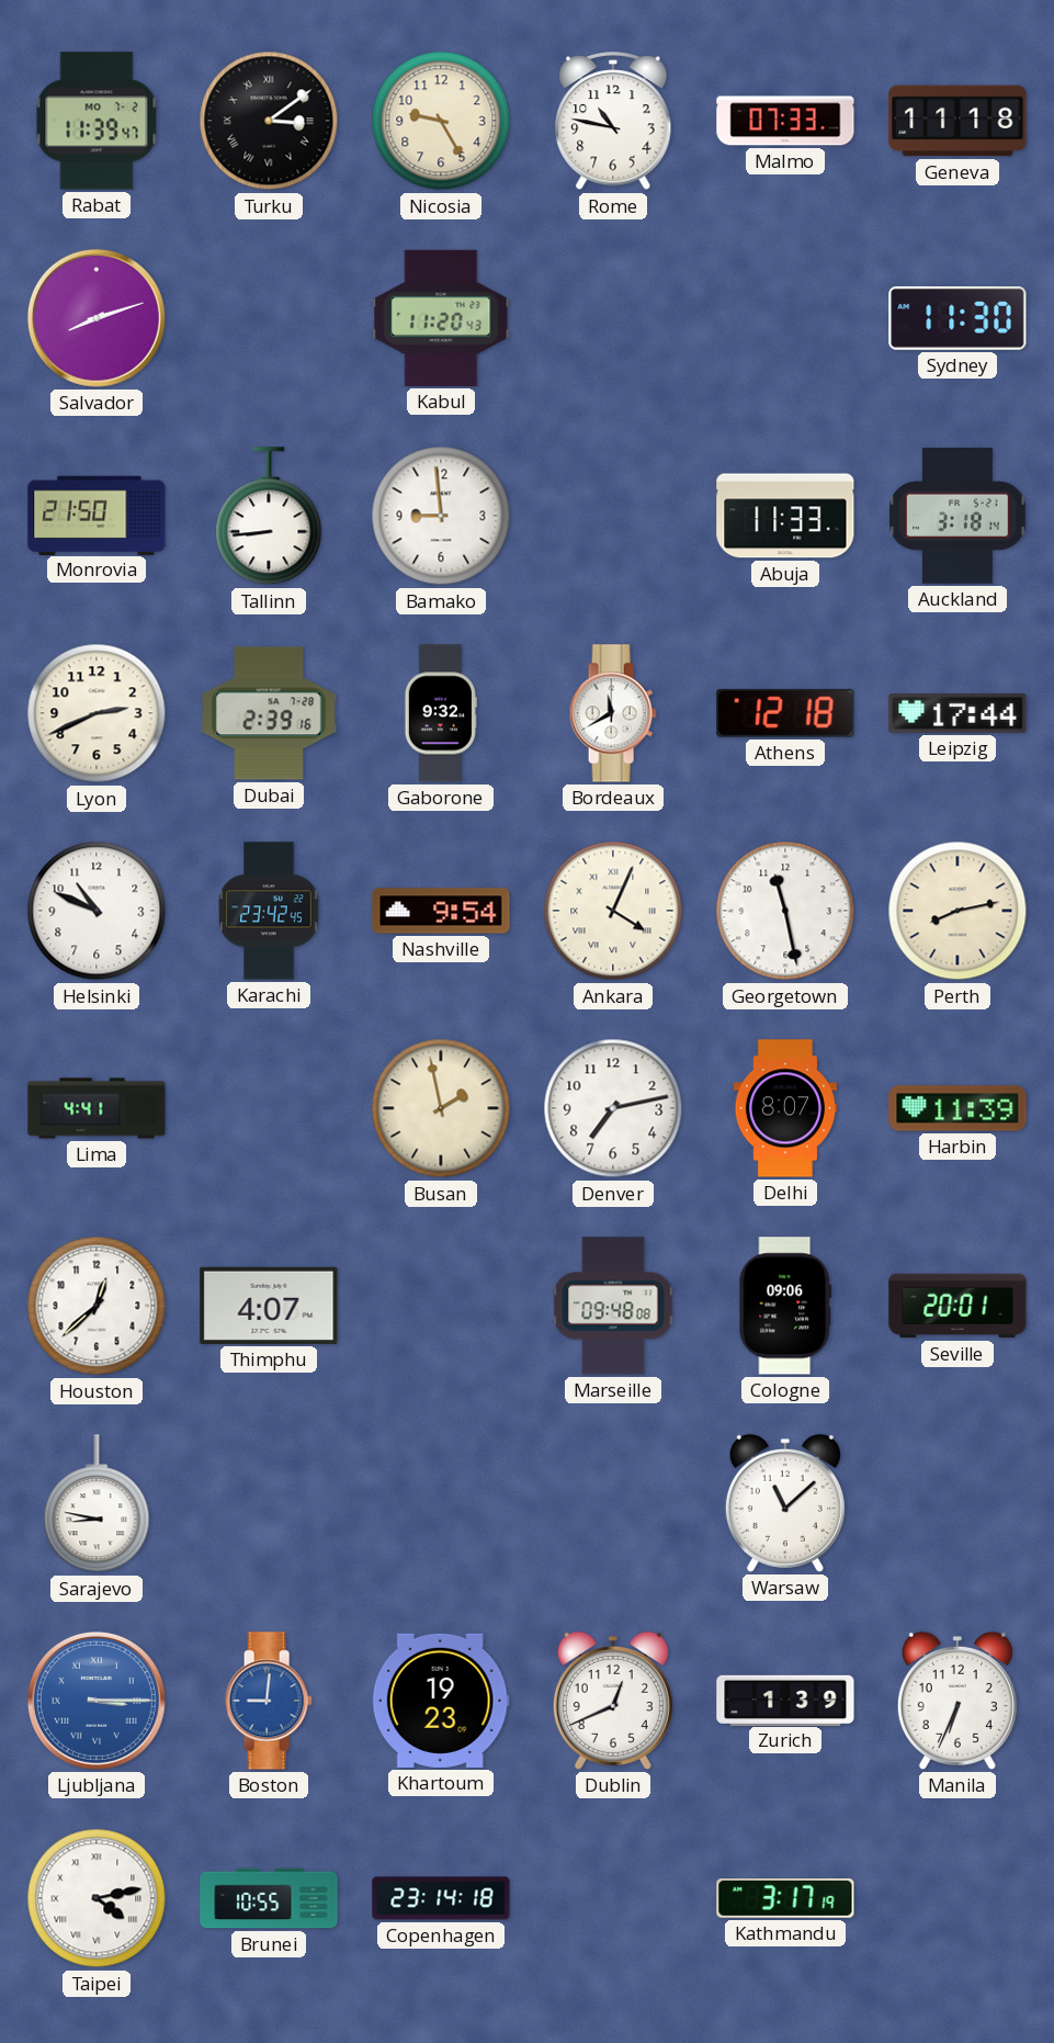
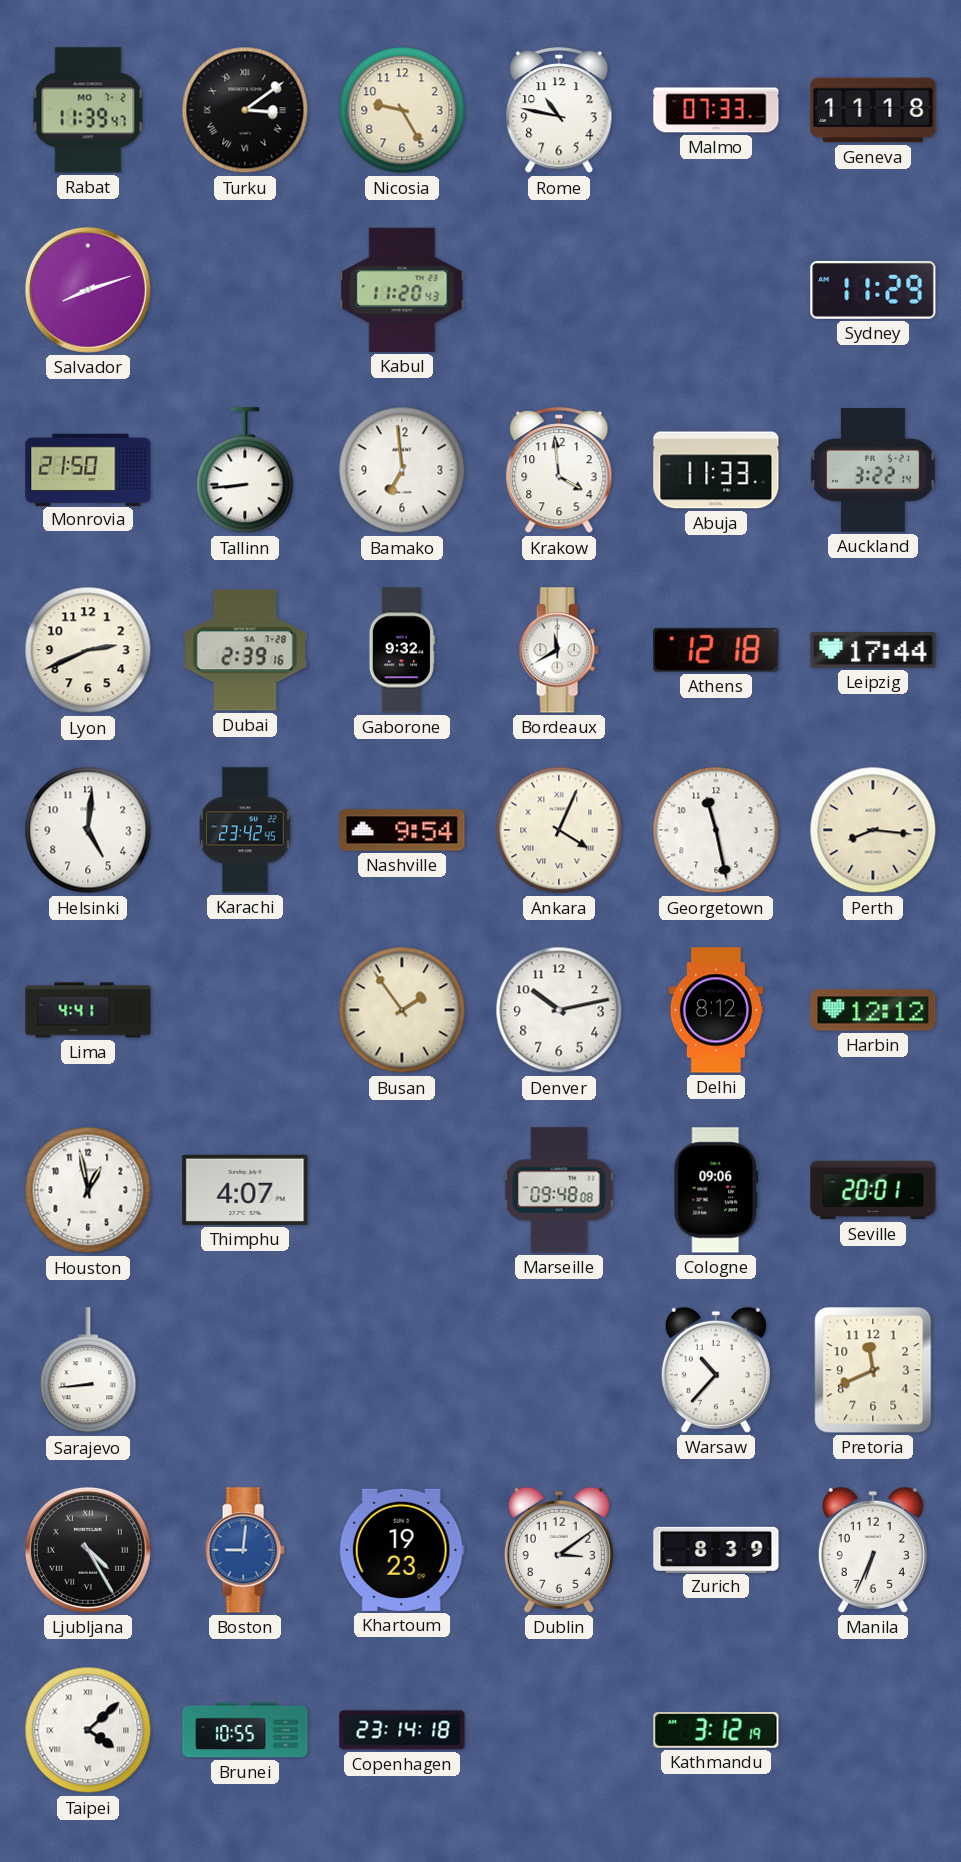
Sydney: 11:30 -> 11:29
Bamako: 8:59 -> 6:59
Krakow: none -> 3:59
Auckland: 3:18 -> 3:22
Helsinki: 10:49 -> 5:01
Perth: 8:13 -> 8:16
Busan: 1:58 -> 1:54
Denver: 7:13 -> 10:13
Delhi: 8:07 -> 8:12
Harbin: 11:39 -> 12:12
Houston: 12:38 -> 12:58
Sarajevo: 8:47 -> 8:44
Warsaw: 11:08 -> 10:37
Pretoria: none -> 11:41
Ljubljana: 3:15 -> 4:25
Ljubljana dial: blue -> black
Dublin: 12:41 -> 3:09
Zurich: 1:39 -> 8:39
Taipei: 4:13 -> 4:08
Kathmandu: 3:17 -> 3:12
